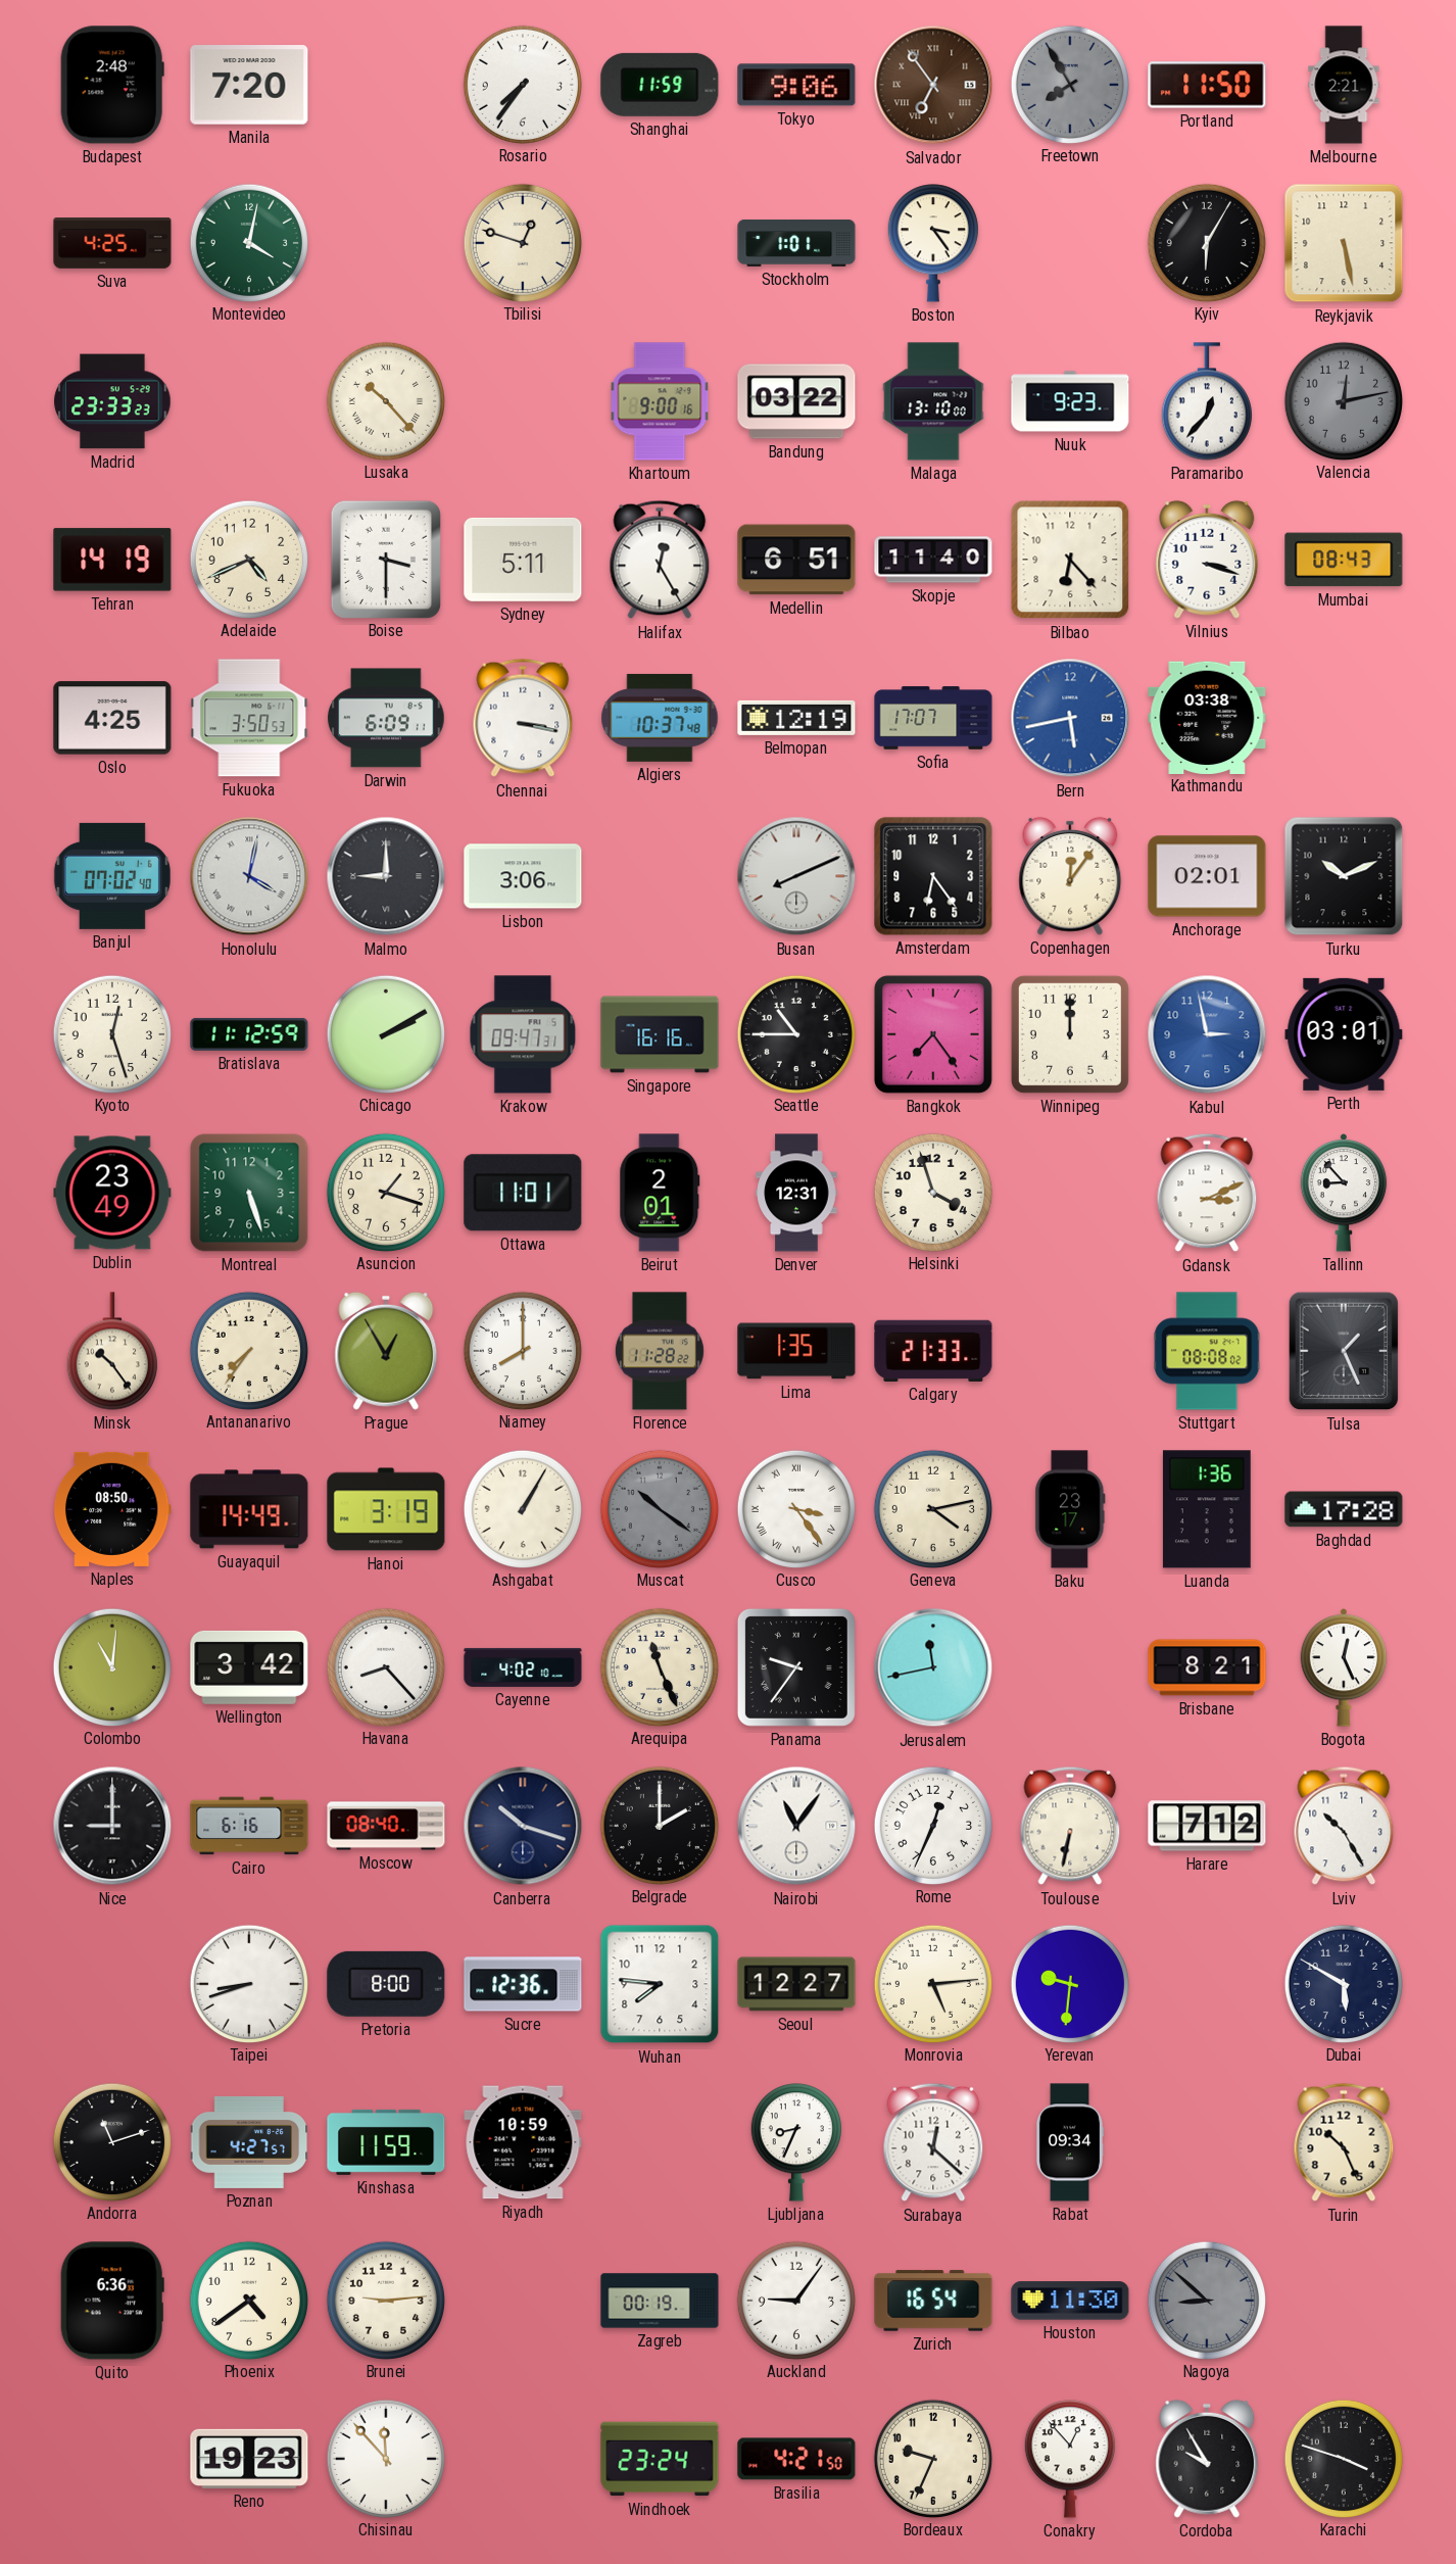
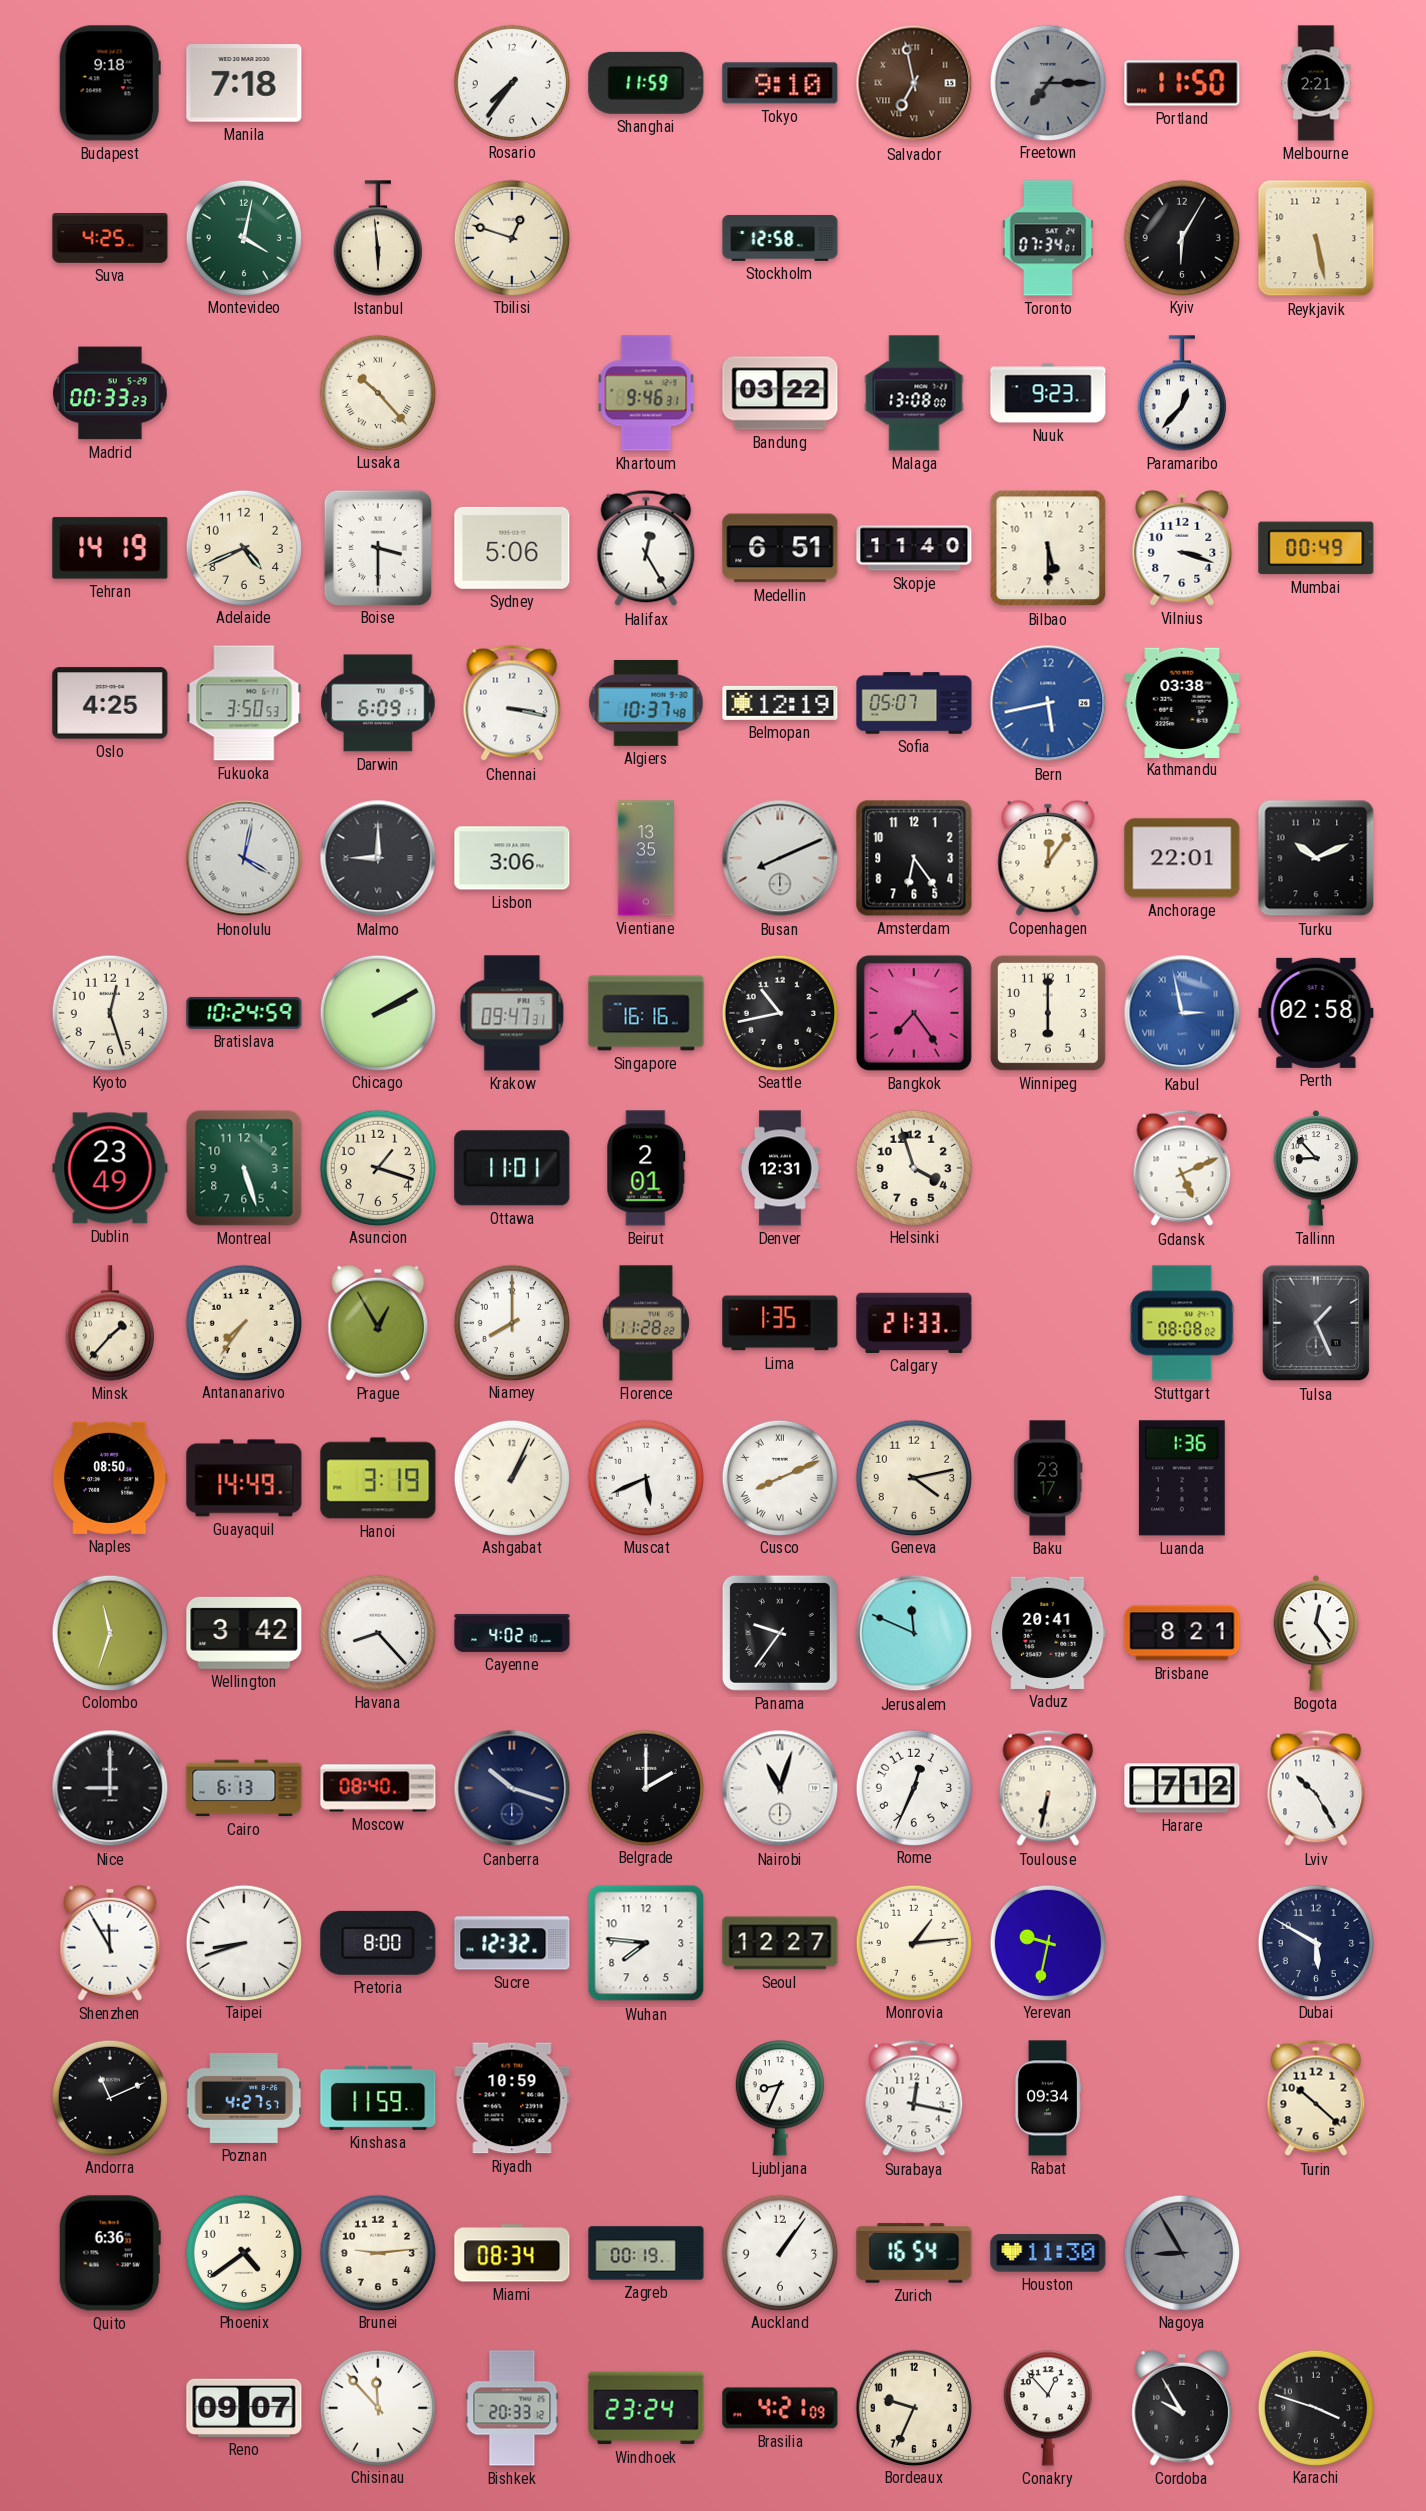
Budapest: 2:48 -> 9:18
Manila: 7:20 -> 7:18
Tokyo: 9:06 -> 9:10
Salvador: 6:54 -> 6:58
Freetown: 7:55 -> 7:15
Istanbul: none -> 5:59
Stockholm: 1:01 -> 12:58
Boston: 3:24 -> none
Toronto: none -> 07:34
Madrid: 23:33 -> 00:33
Khartoum: 9:00 -> 9:46
Malaga: 13:10 -> 13:08
Valencia: 12:13 -> none
Sydney: 5:11 -> 5:06
Bilbao: 6:23 -> 5:30
Mumbai: 08:43 -> 00:49
Sofia: 17:07 -> 05:07
Banjul: 07:02 -> none
Vientiane: none -> 13:35
Anchorage: 02:01 -> 22:01
Bratislava: 11:12 -> 10:24
Seattle: 10:45 -> 10:43
Winnipeg: 12:00 -> 6:00
Kabul numerals: Arabic -> Roman
Perth: 03:01 -> 02:58
Gdansk: 3:11 -> 5:11
Minsk: 10:24 -> 1:37
Ashgabat: 1:05 -> 1:04
Muscat: 10:21 -> 5:41
Muscat dial: grey -> white
Cusco: 3:24 -> 8:11
Baghdad: 17:28 -> none
Colombo: 11:01 -> 11:33
Arequipa: 11:26 -> none
Jerusalem: 11:43 -> 11:49
Vaduz: none -> 20:41
Bogota: 12:26 -> 12:24
Cairo: 6:16 -> 6:13
Nairobi: 11:06 -> 11:03
Shenzhen: none -> 11:55
Sucre: 12:36 -> 12:32
Monrovia: 5:14 -> 1:14
Yerevan: 9:31 -> 9:32
Andorra: 11:12 -> 11:11
Surabaya: 12:22 -> 12:17
Turin: 10:26 -> 10:22
Miami: none -> 08:34
Auckland: 9:06 -> 1:06
Nagoya: 8:52 -> 8:55
Reno: 19:23 -> 09:07
Bishkek: none -> 20:33
Brasilia: 4:21:50 -> 4:21:09
